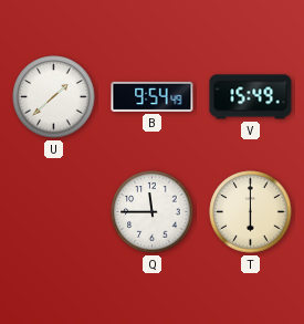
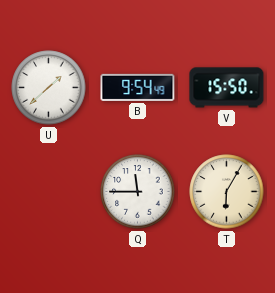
V: 15:49 -> 15:50
T: 6:00 -> 6:05
